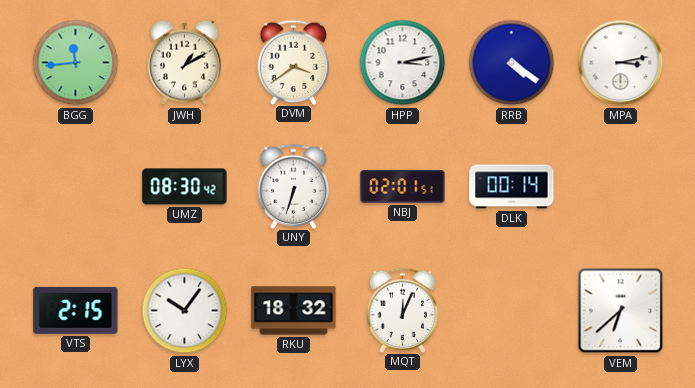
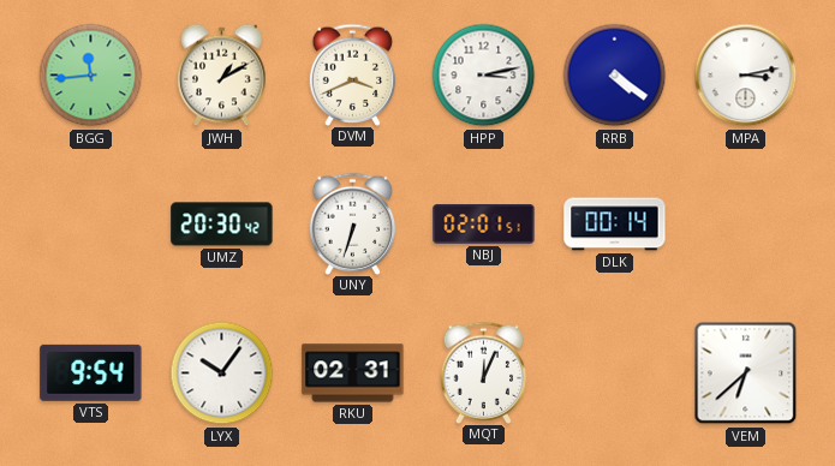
DVM: 3:39 -> 3:41
UMZ: 08:30 -> 20:30
VTS: 2:15 -> 9:54
RKU: 18:32 -> 02:31
